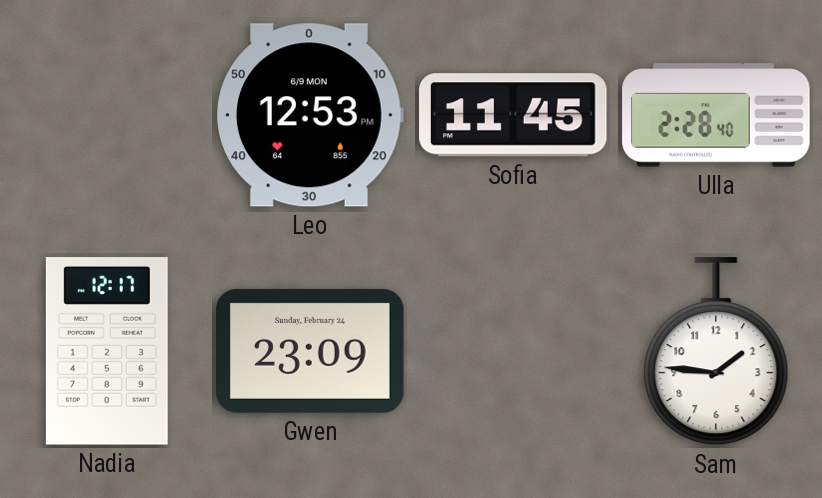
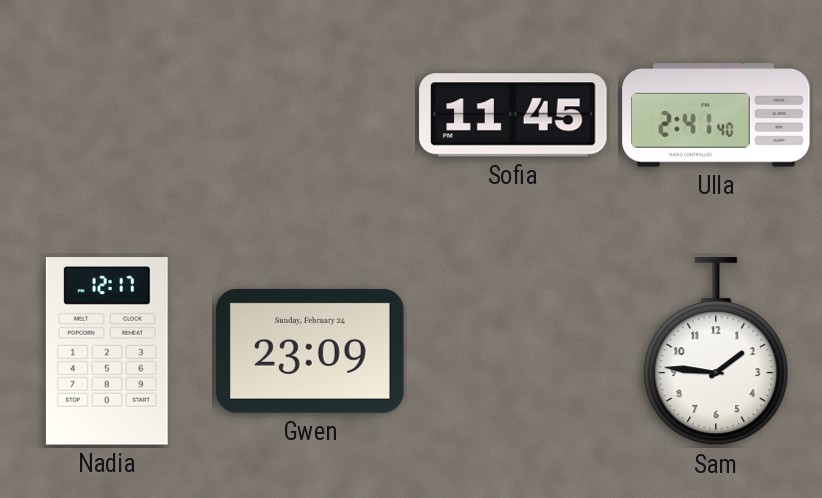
Leo: 12:53 -> none
Ulla: 2:28 -> 2:41
